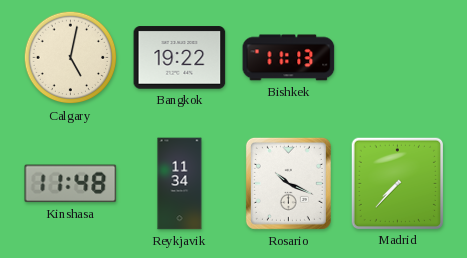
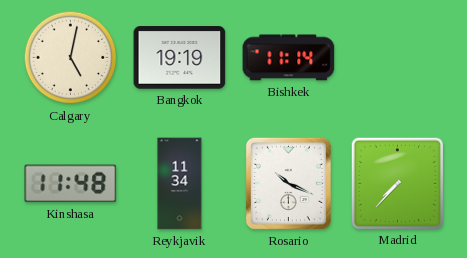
Bangkok: 19:22 -> 19:19
Bishkek: 11:13 -> 11:14
